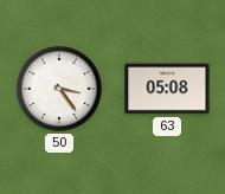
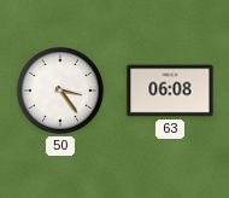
63: 05:08 -> 06:08
